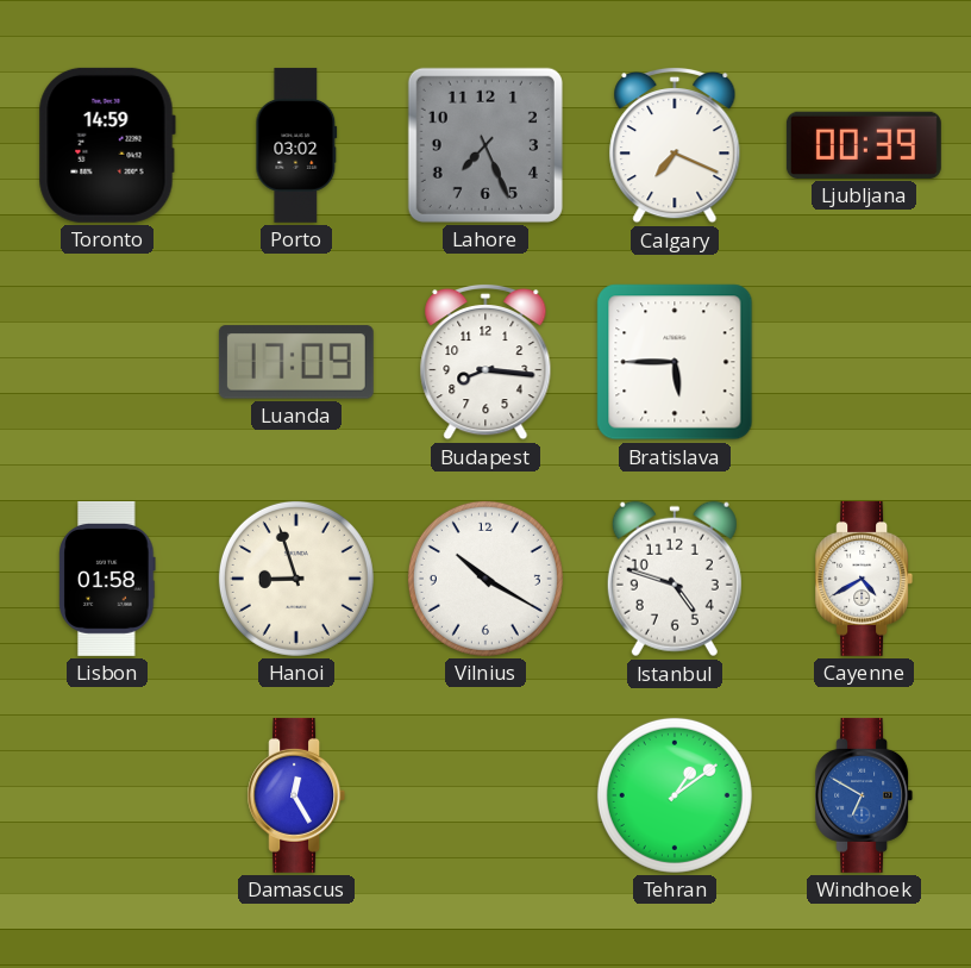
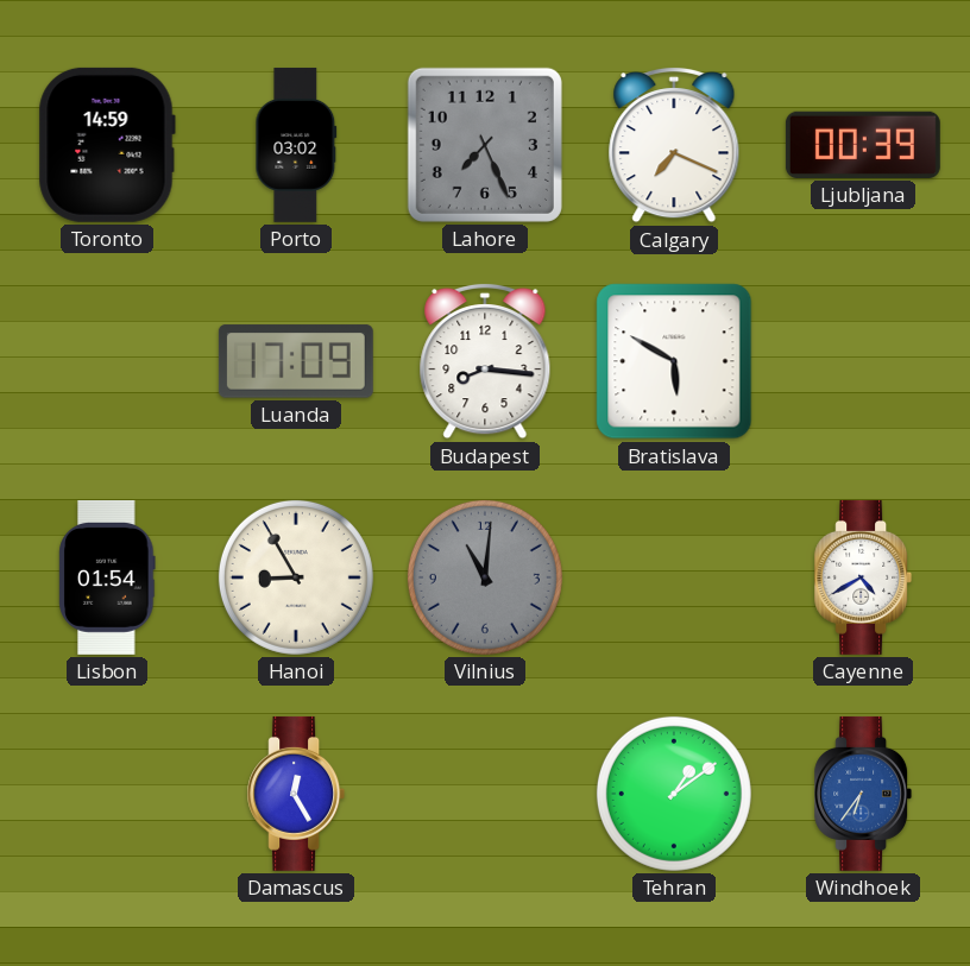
Bratislava: 5:45 -> 5:50
Lisbon: 01:58 -> 01:54
Hanoi: 8:57 -> 8:55
Vilnius: 10:20 -> 11:01
Vilnius dial: white -> grey
Istanbul: 4:48 -> none
Windhoek: 6:50 -> 6:36
